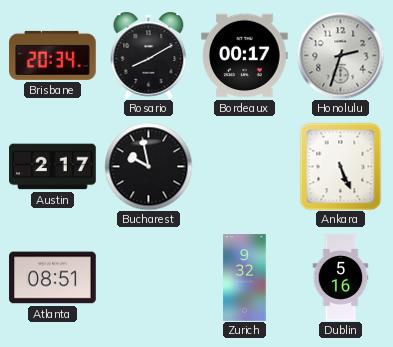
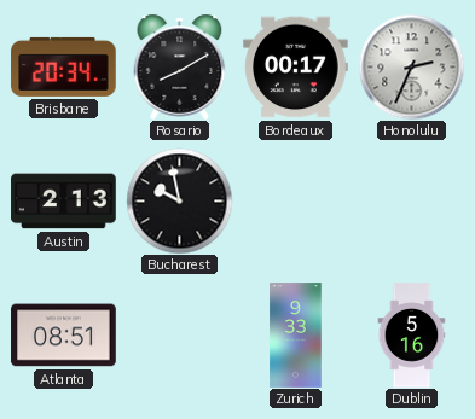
Honolulu: 2:33 -> 2:34
Austin: 2:17 -> 2:13
Ankara: 5:26 -> none
Zurich: 9:32 -> 9:33
